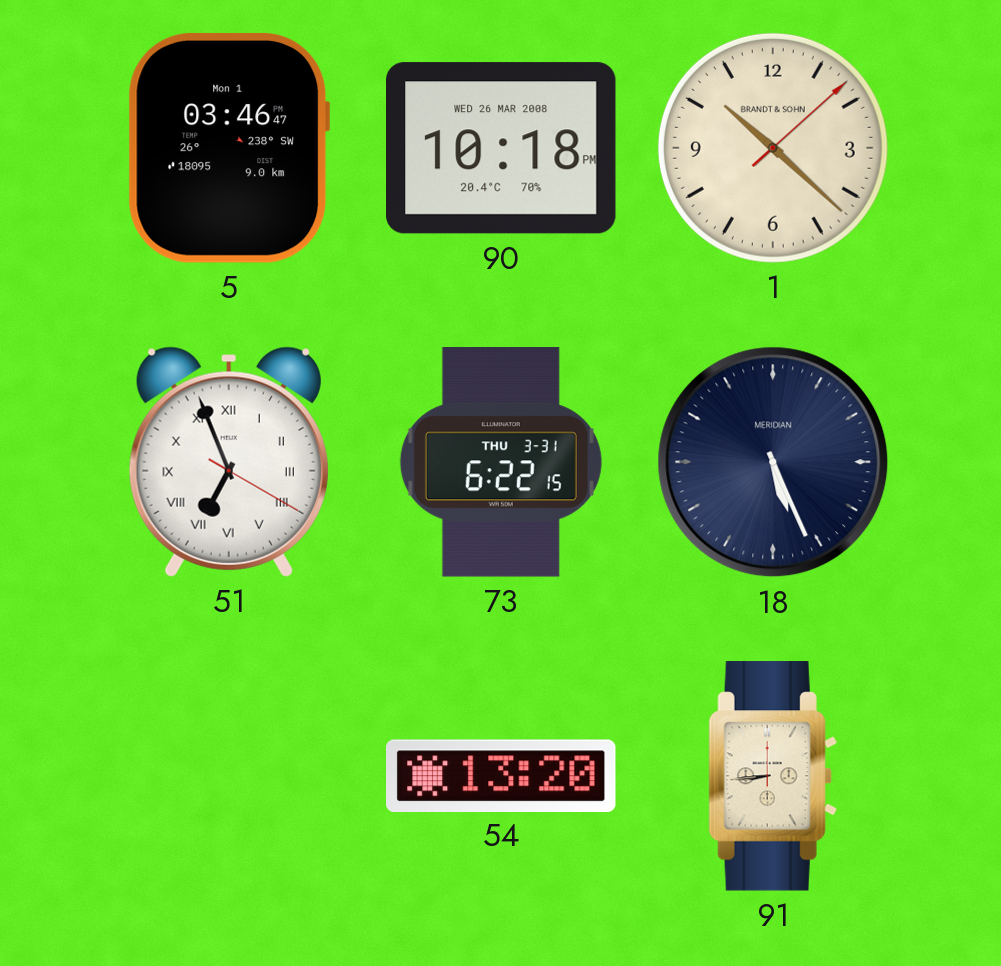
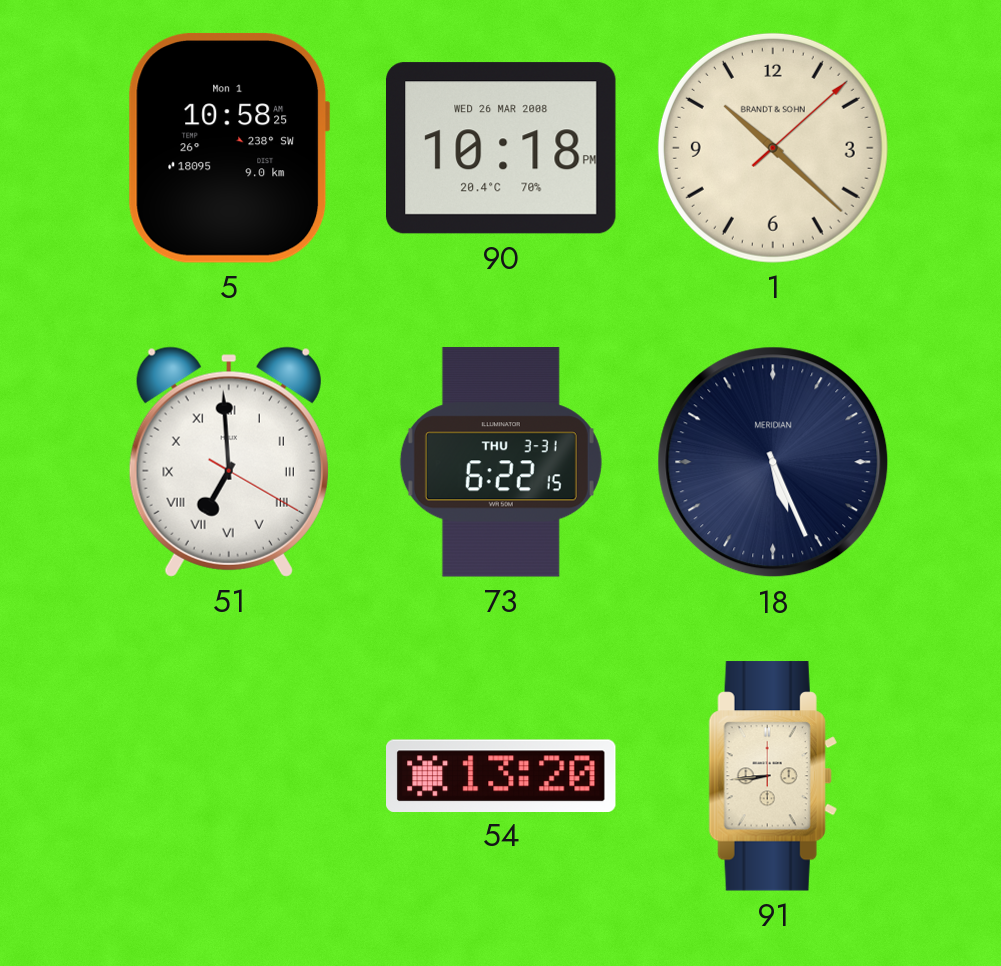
5: 03:46 -> 10:58
51: 6:56 -> 6:59
